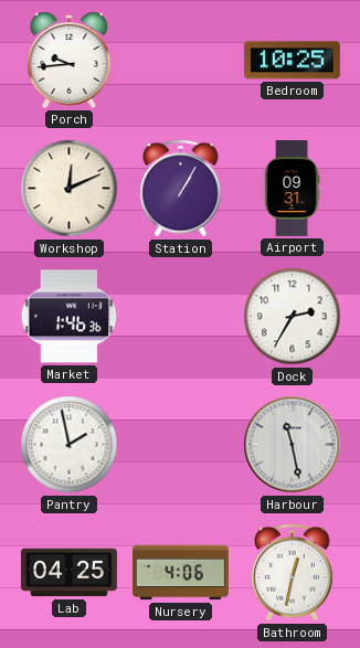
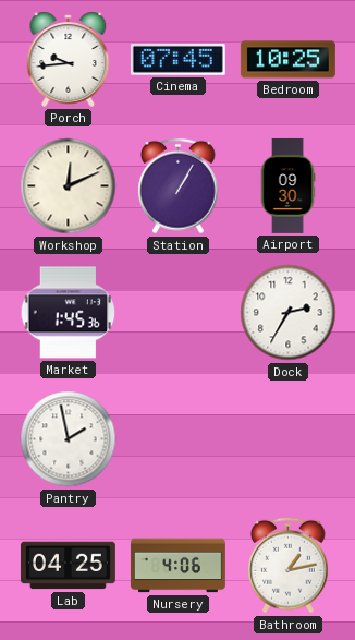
Cinema: none -> 07:45
Airport: 09:31 -> 09:30
Market: 1:46 -> 1:45
Harbour: 11:28 -> none
Bathroom: 12:32 -> 1:13
